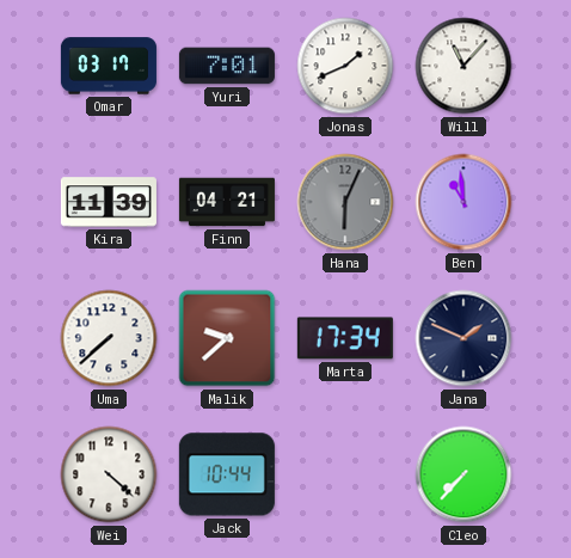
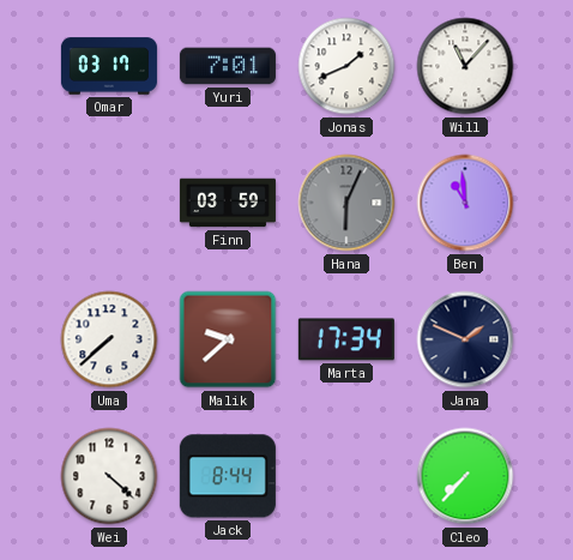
Kira: 11:39 -> none
Finn: 04:21 -> 03:59
Jack: 10:44 -> 8:44
